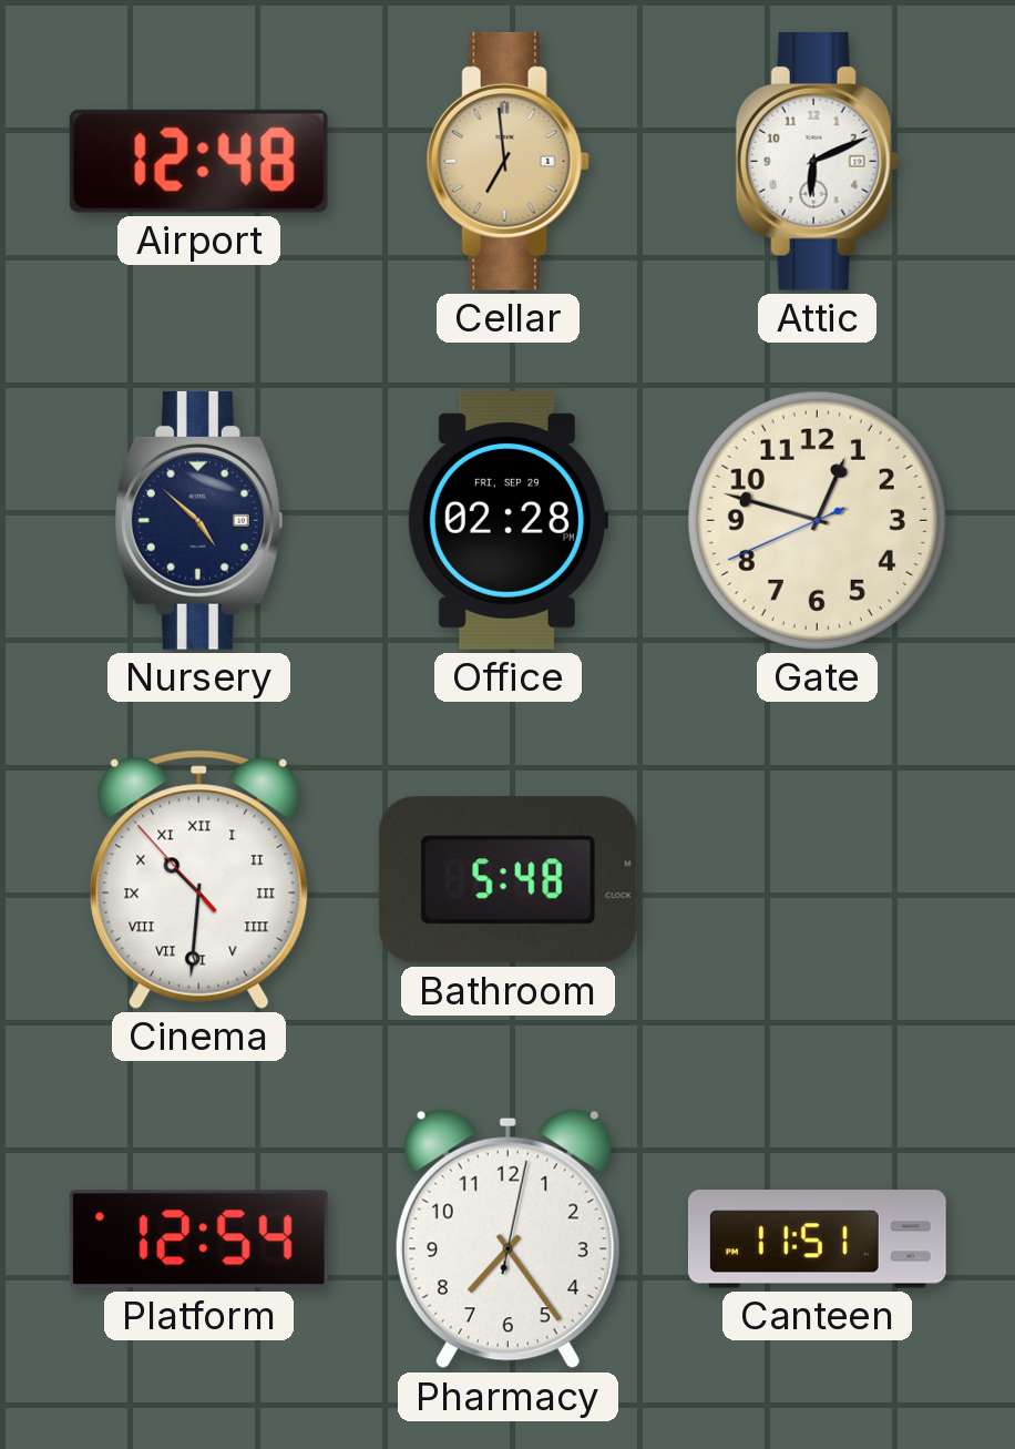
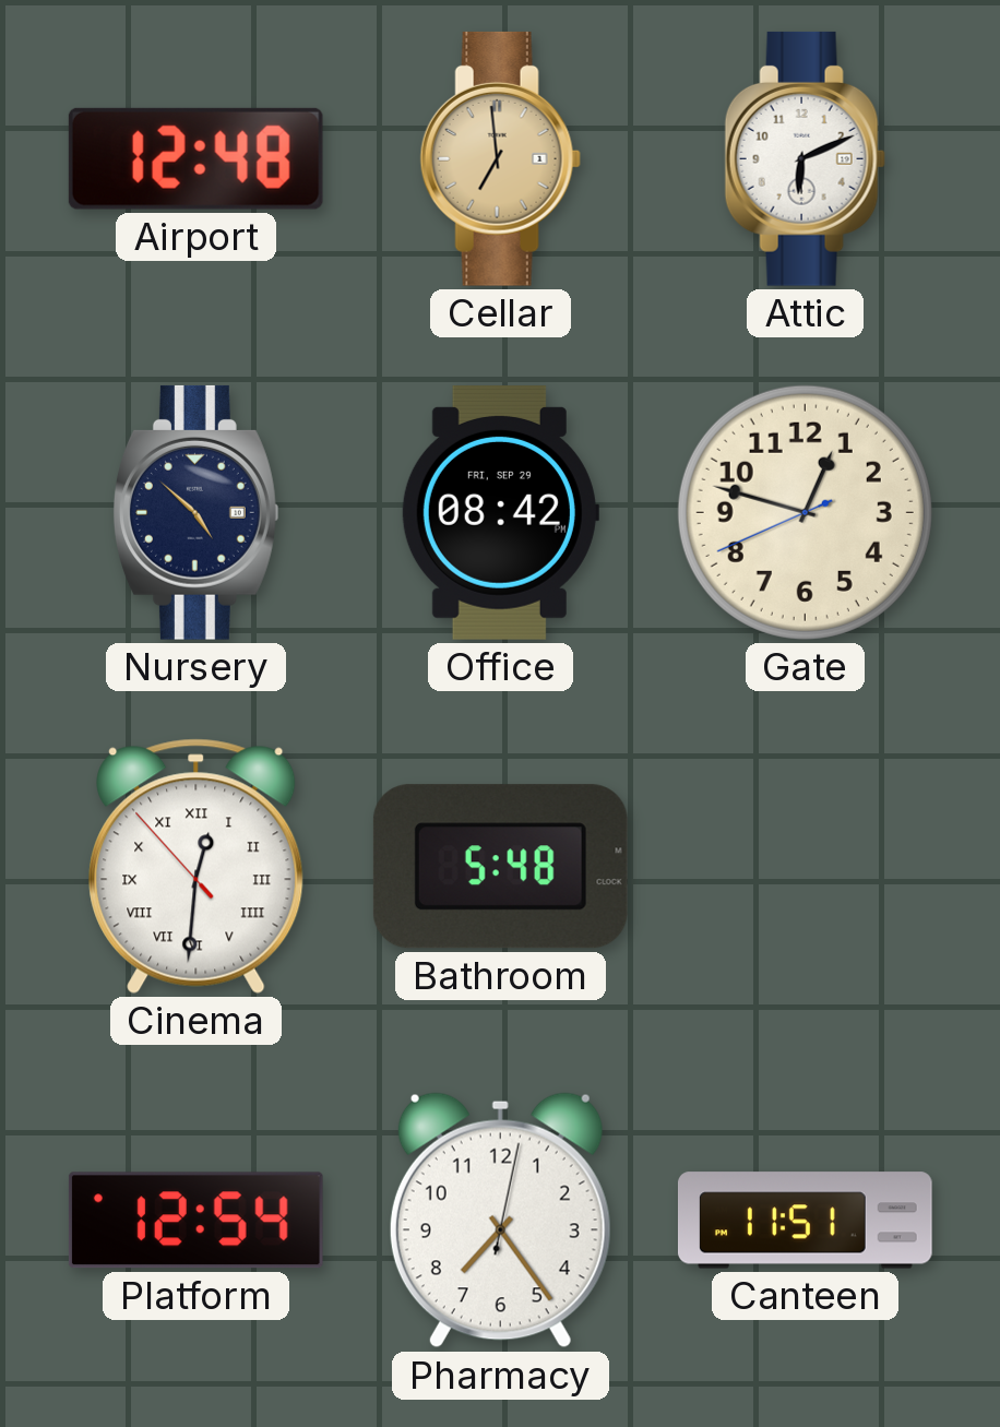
Office: 02:28 -> 08:42
Cinema: 10:30 -> 12:30
